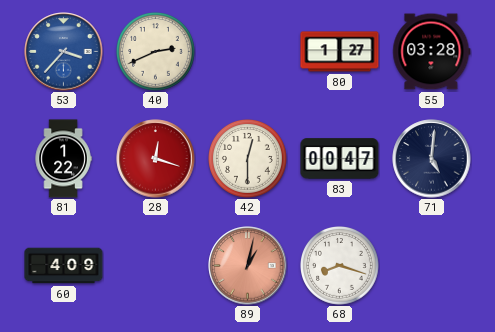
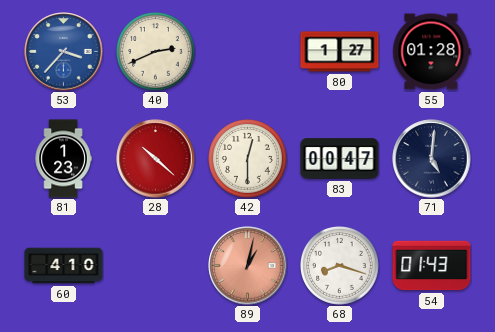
55: 03:28 -> 01:28
81: 1:22 -> 1:23
28: 12:18 -> 10:22
60: 4:09 -> 4:10
54: none -> 01:43
